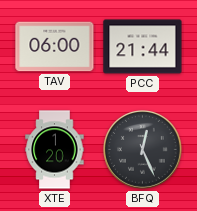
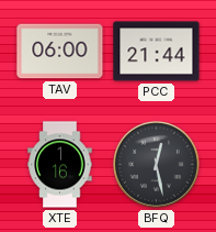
XTE: 1:20 -> 1:16
BFQ: 12:26 -> 12:28
